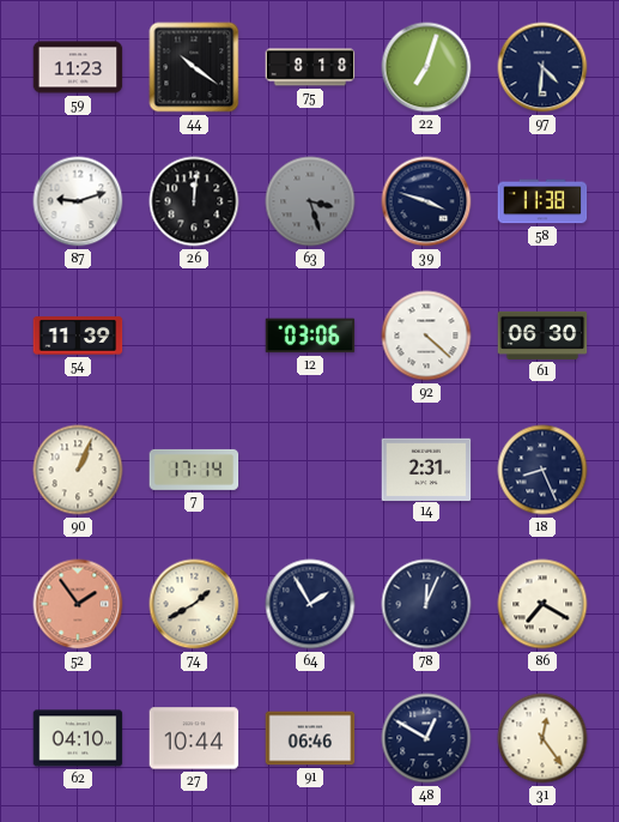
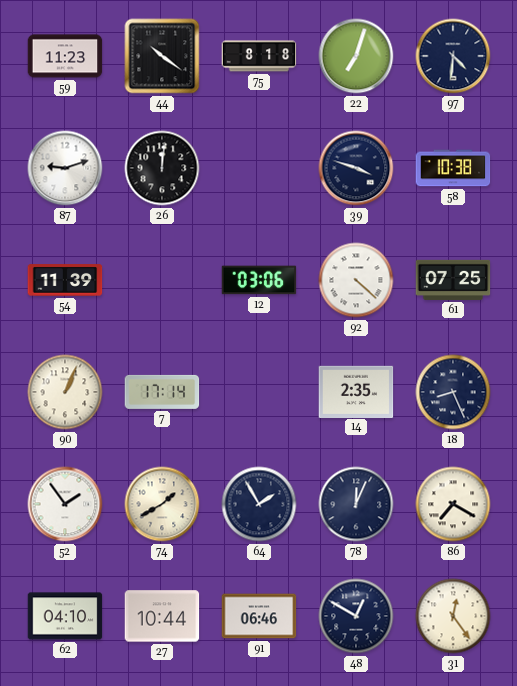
63: 3:27 -> none
58: 11:38 -> 10:38
61: 06:30 -> 07:25
14: 2:31 -> 2:35
52 dial: salmon -> white
